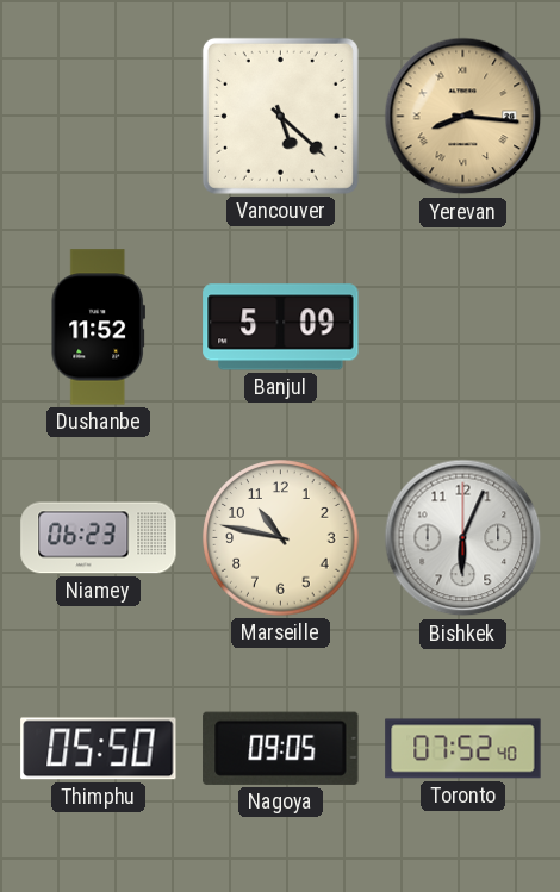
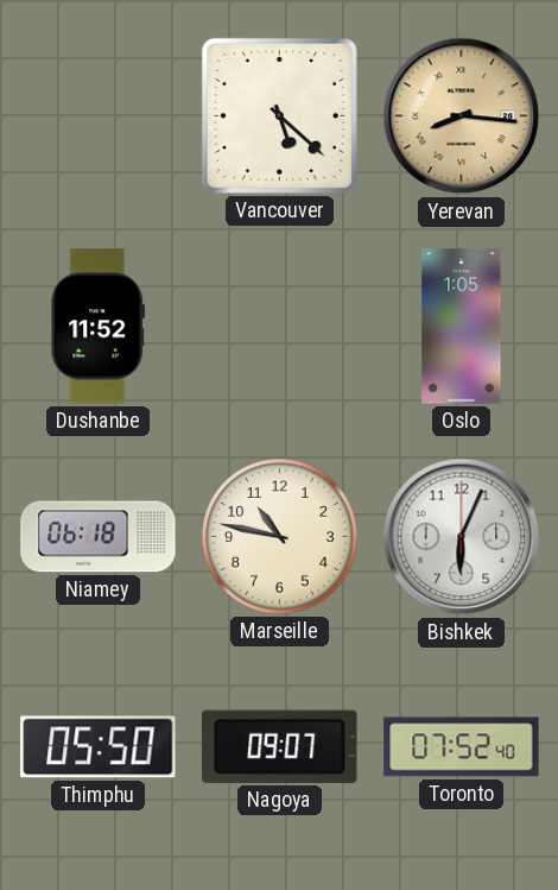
Banjul: 5:09 -> none
Oslo: none -> 1:05
Niamey: 06:23 -> 06:18
Nagoya: 09:05 -> 09:07
